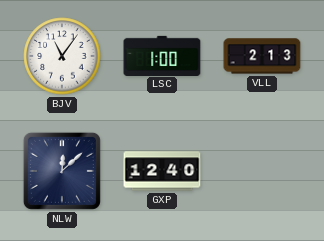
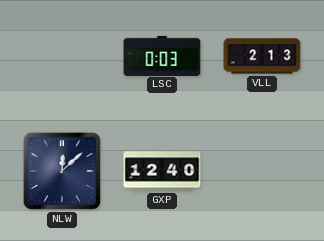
BJV: 11:06 -> none
LSC: 1:00 -> 0:03
